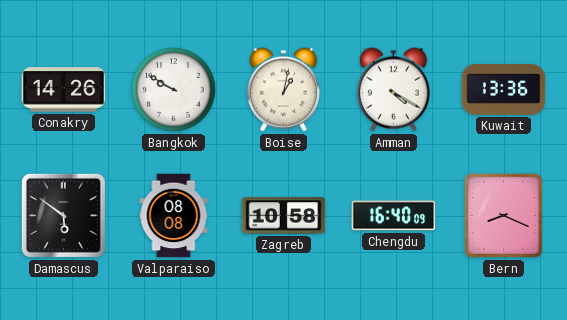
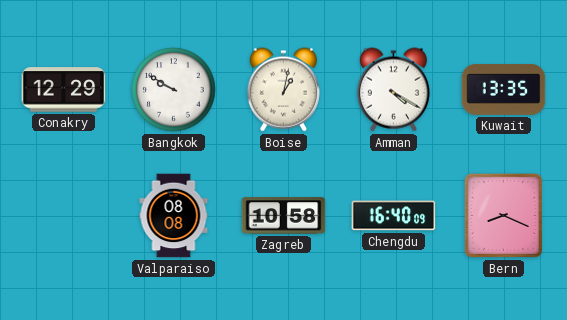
Conakry: 14:26 -> 12:29
Kuwait: 13:36 -> 13:35
Damascus: 5:51 -> none
